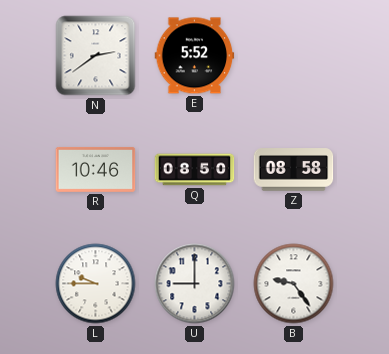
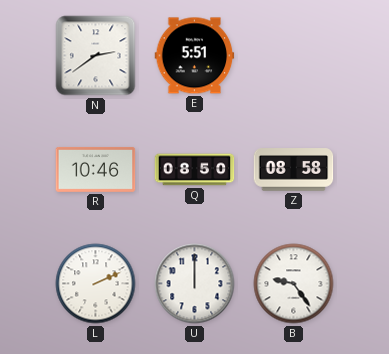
E: 5:52 -> 5:51
L: 9:45 -> 2:11
U: 9:00 -> 12:00
